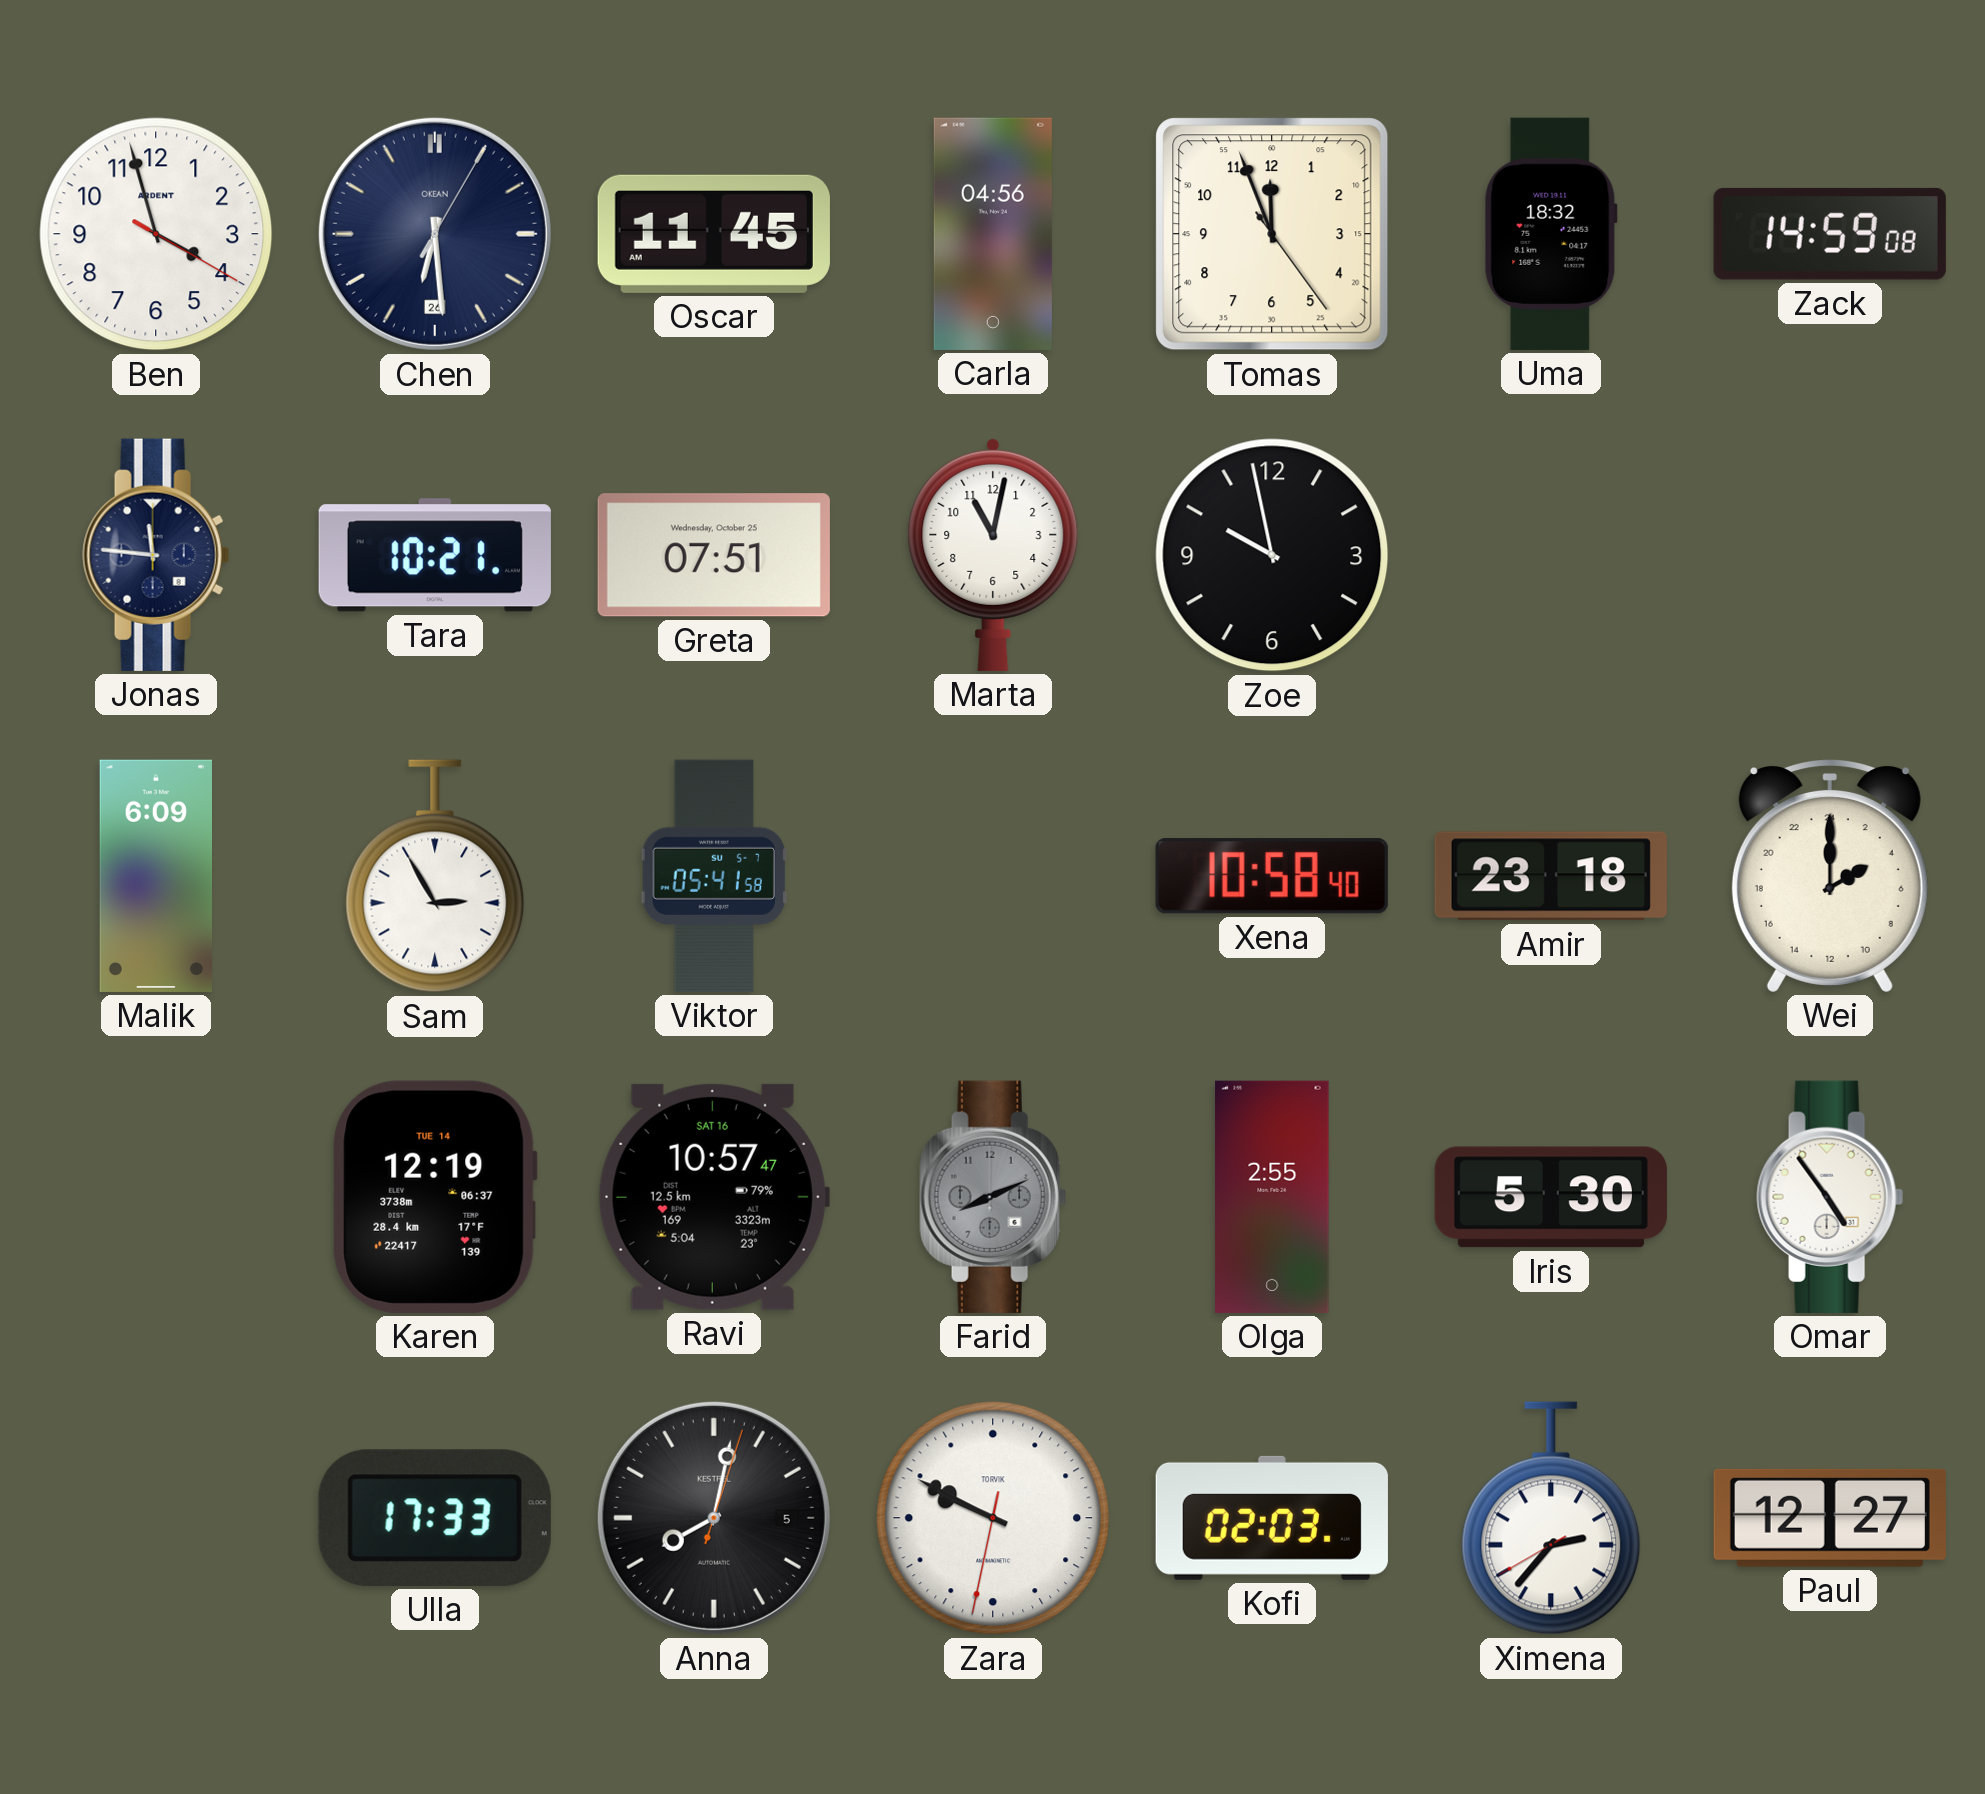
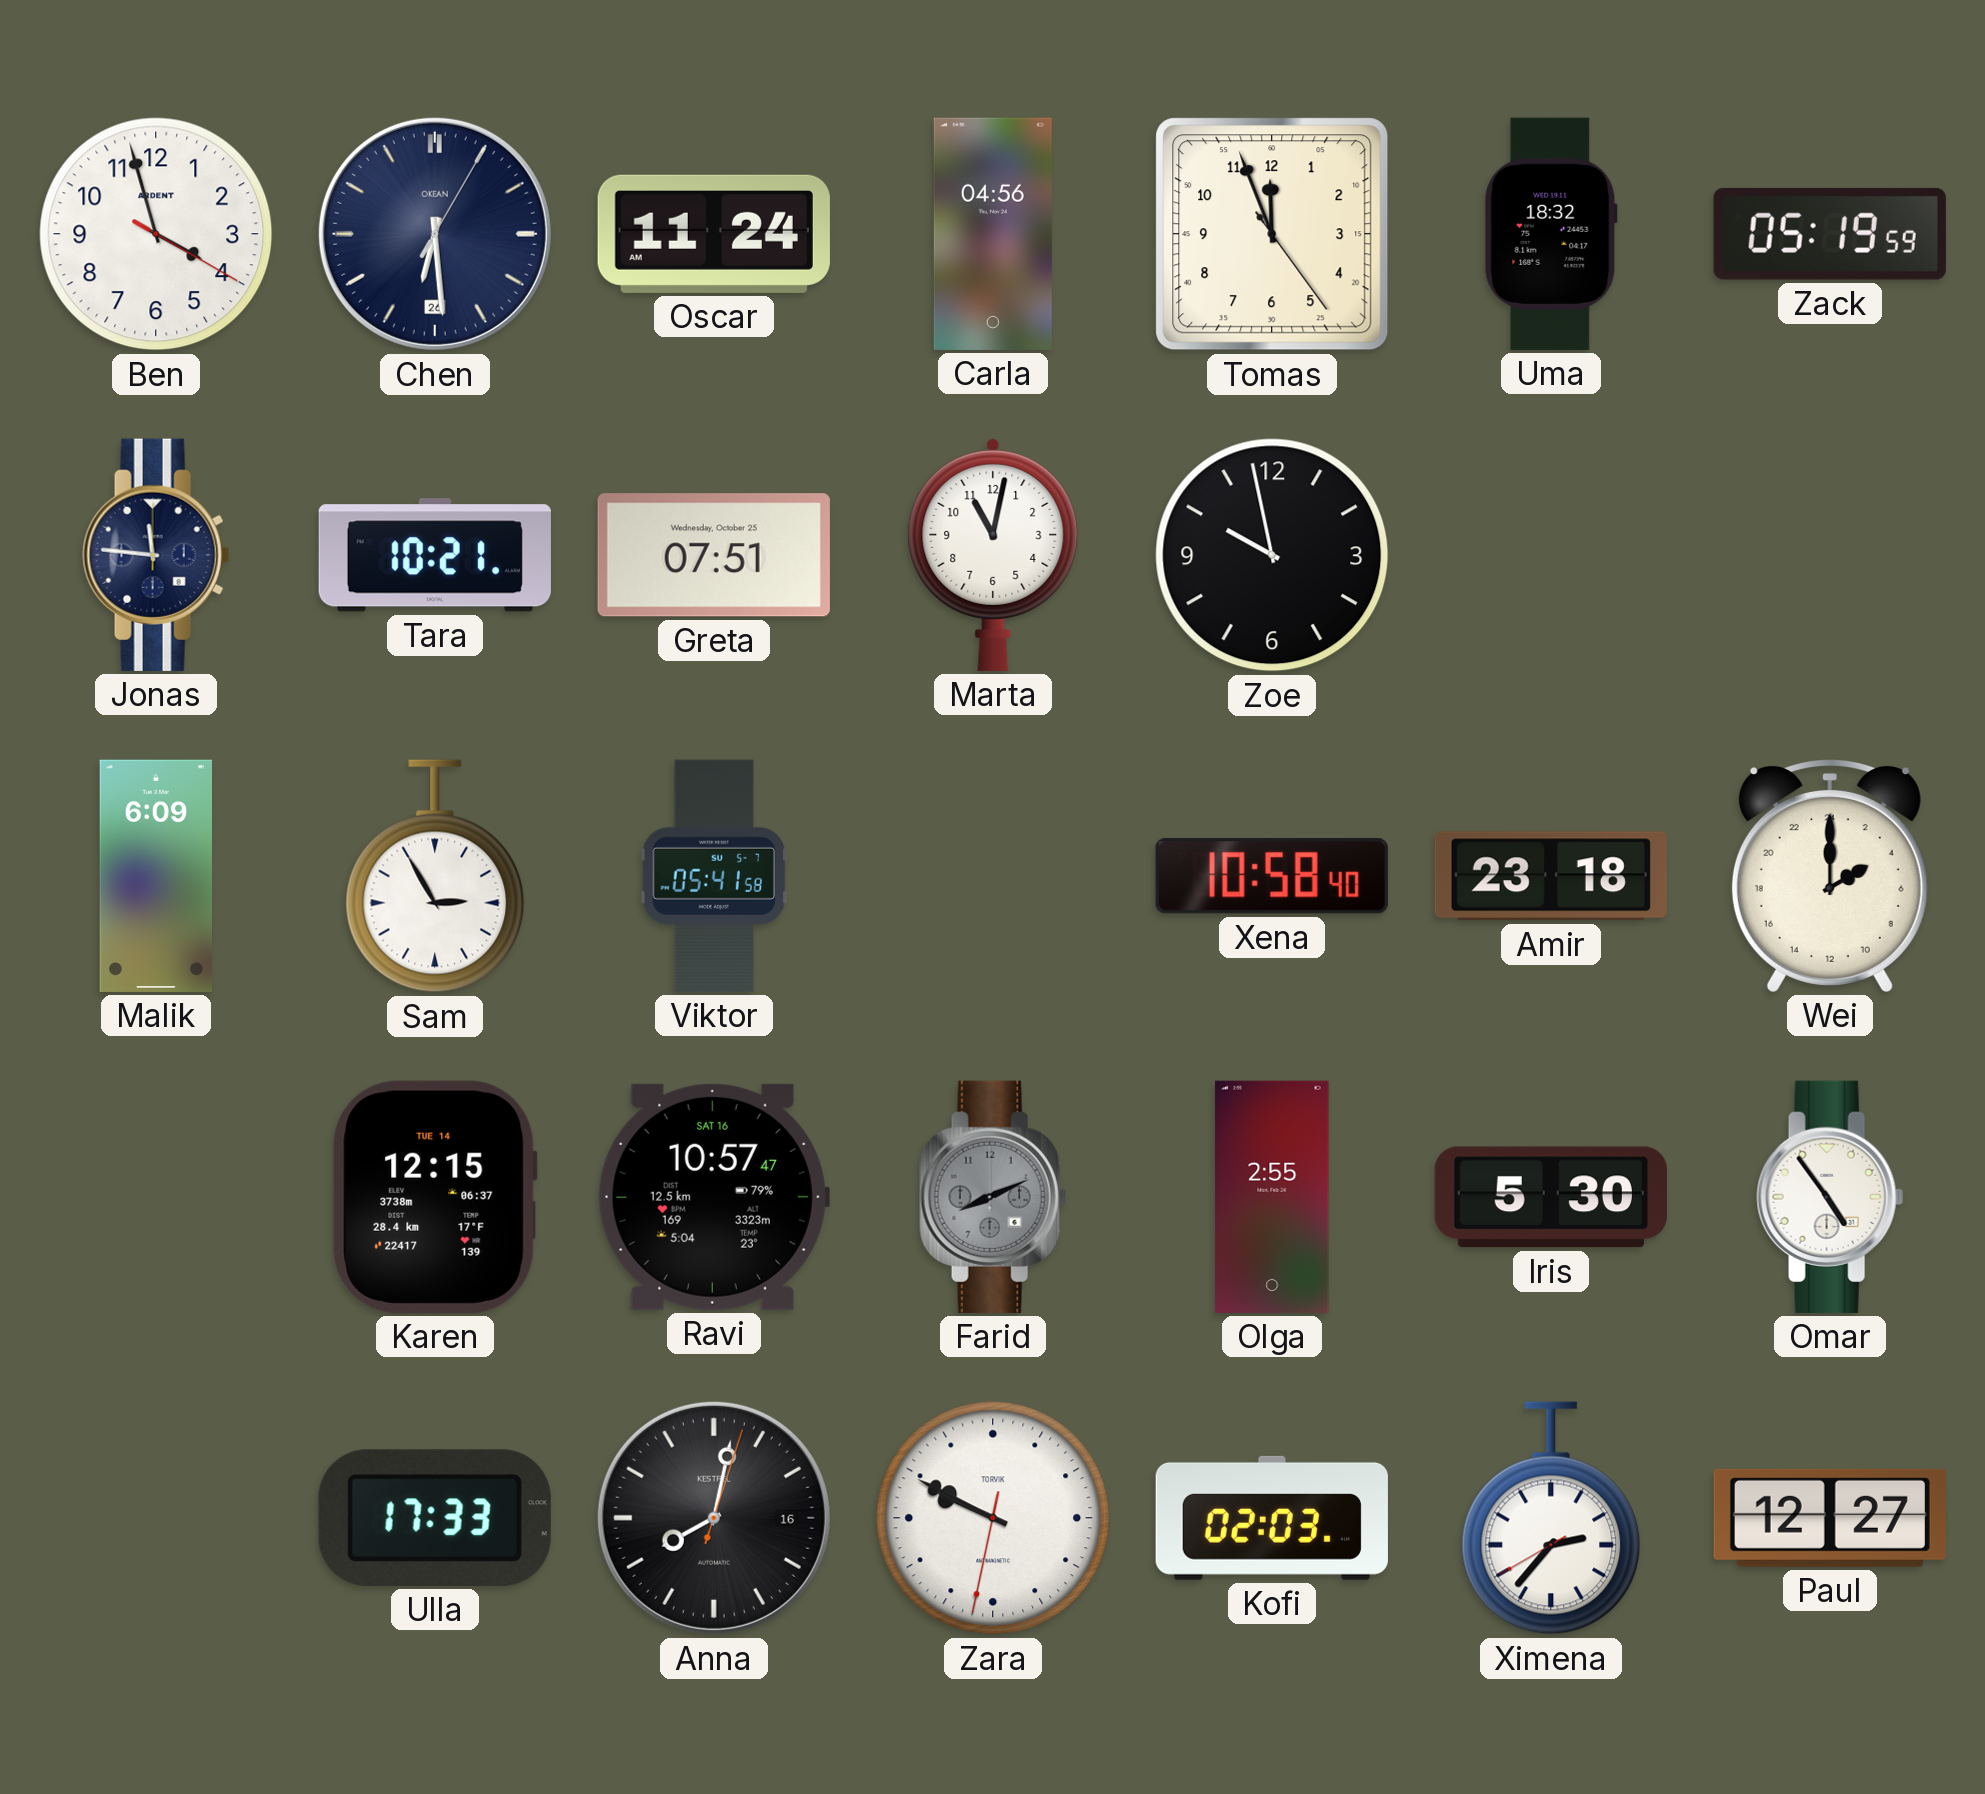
Oscar: 11:45 -> 11:24
Zack: 14:59 -> 05:19
Karen: 12:19 -> 12:15
Anna date: 5 -> 16
